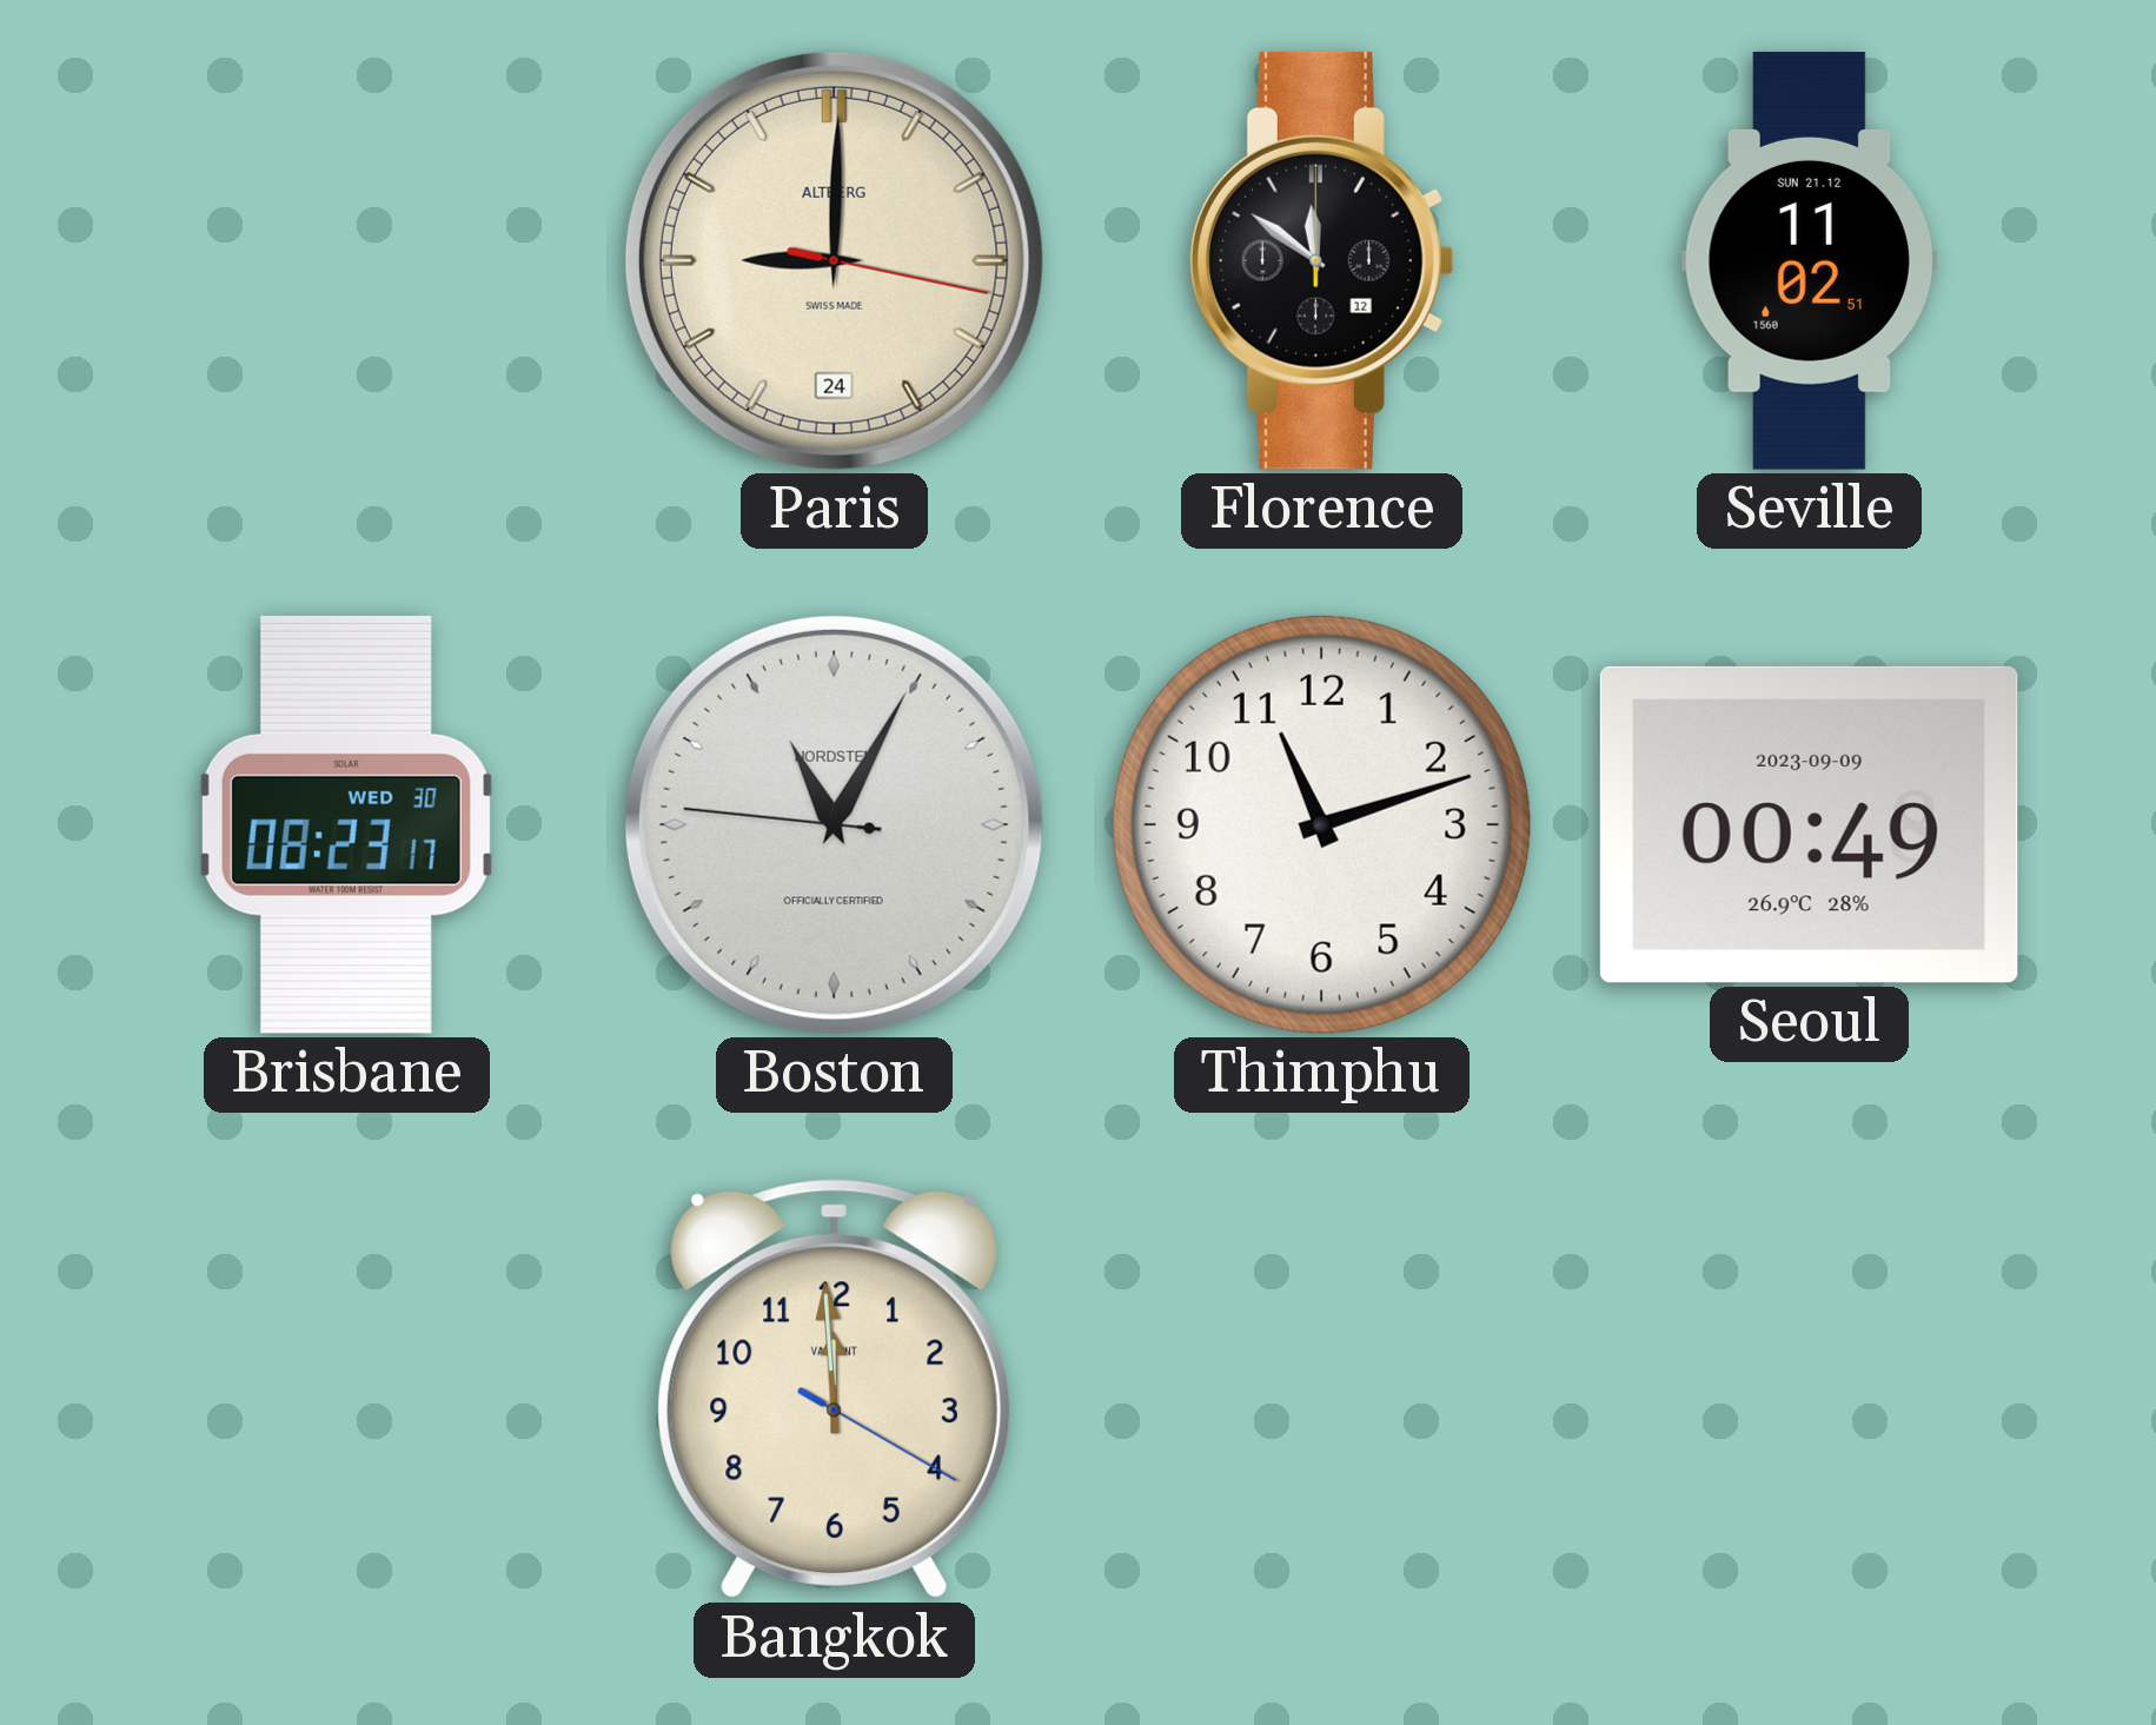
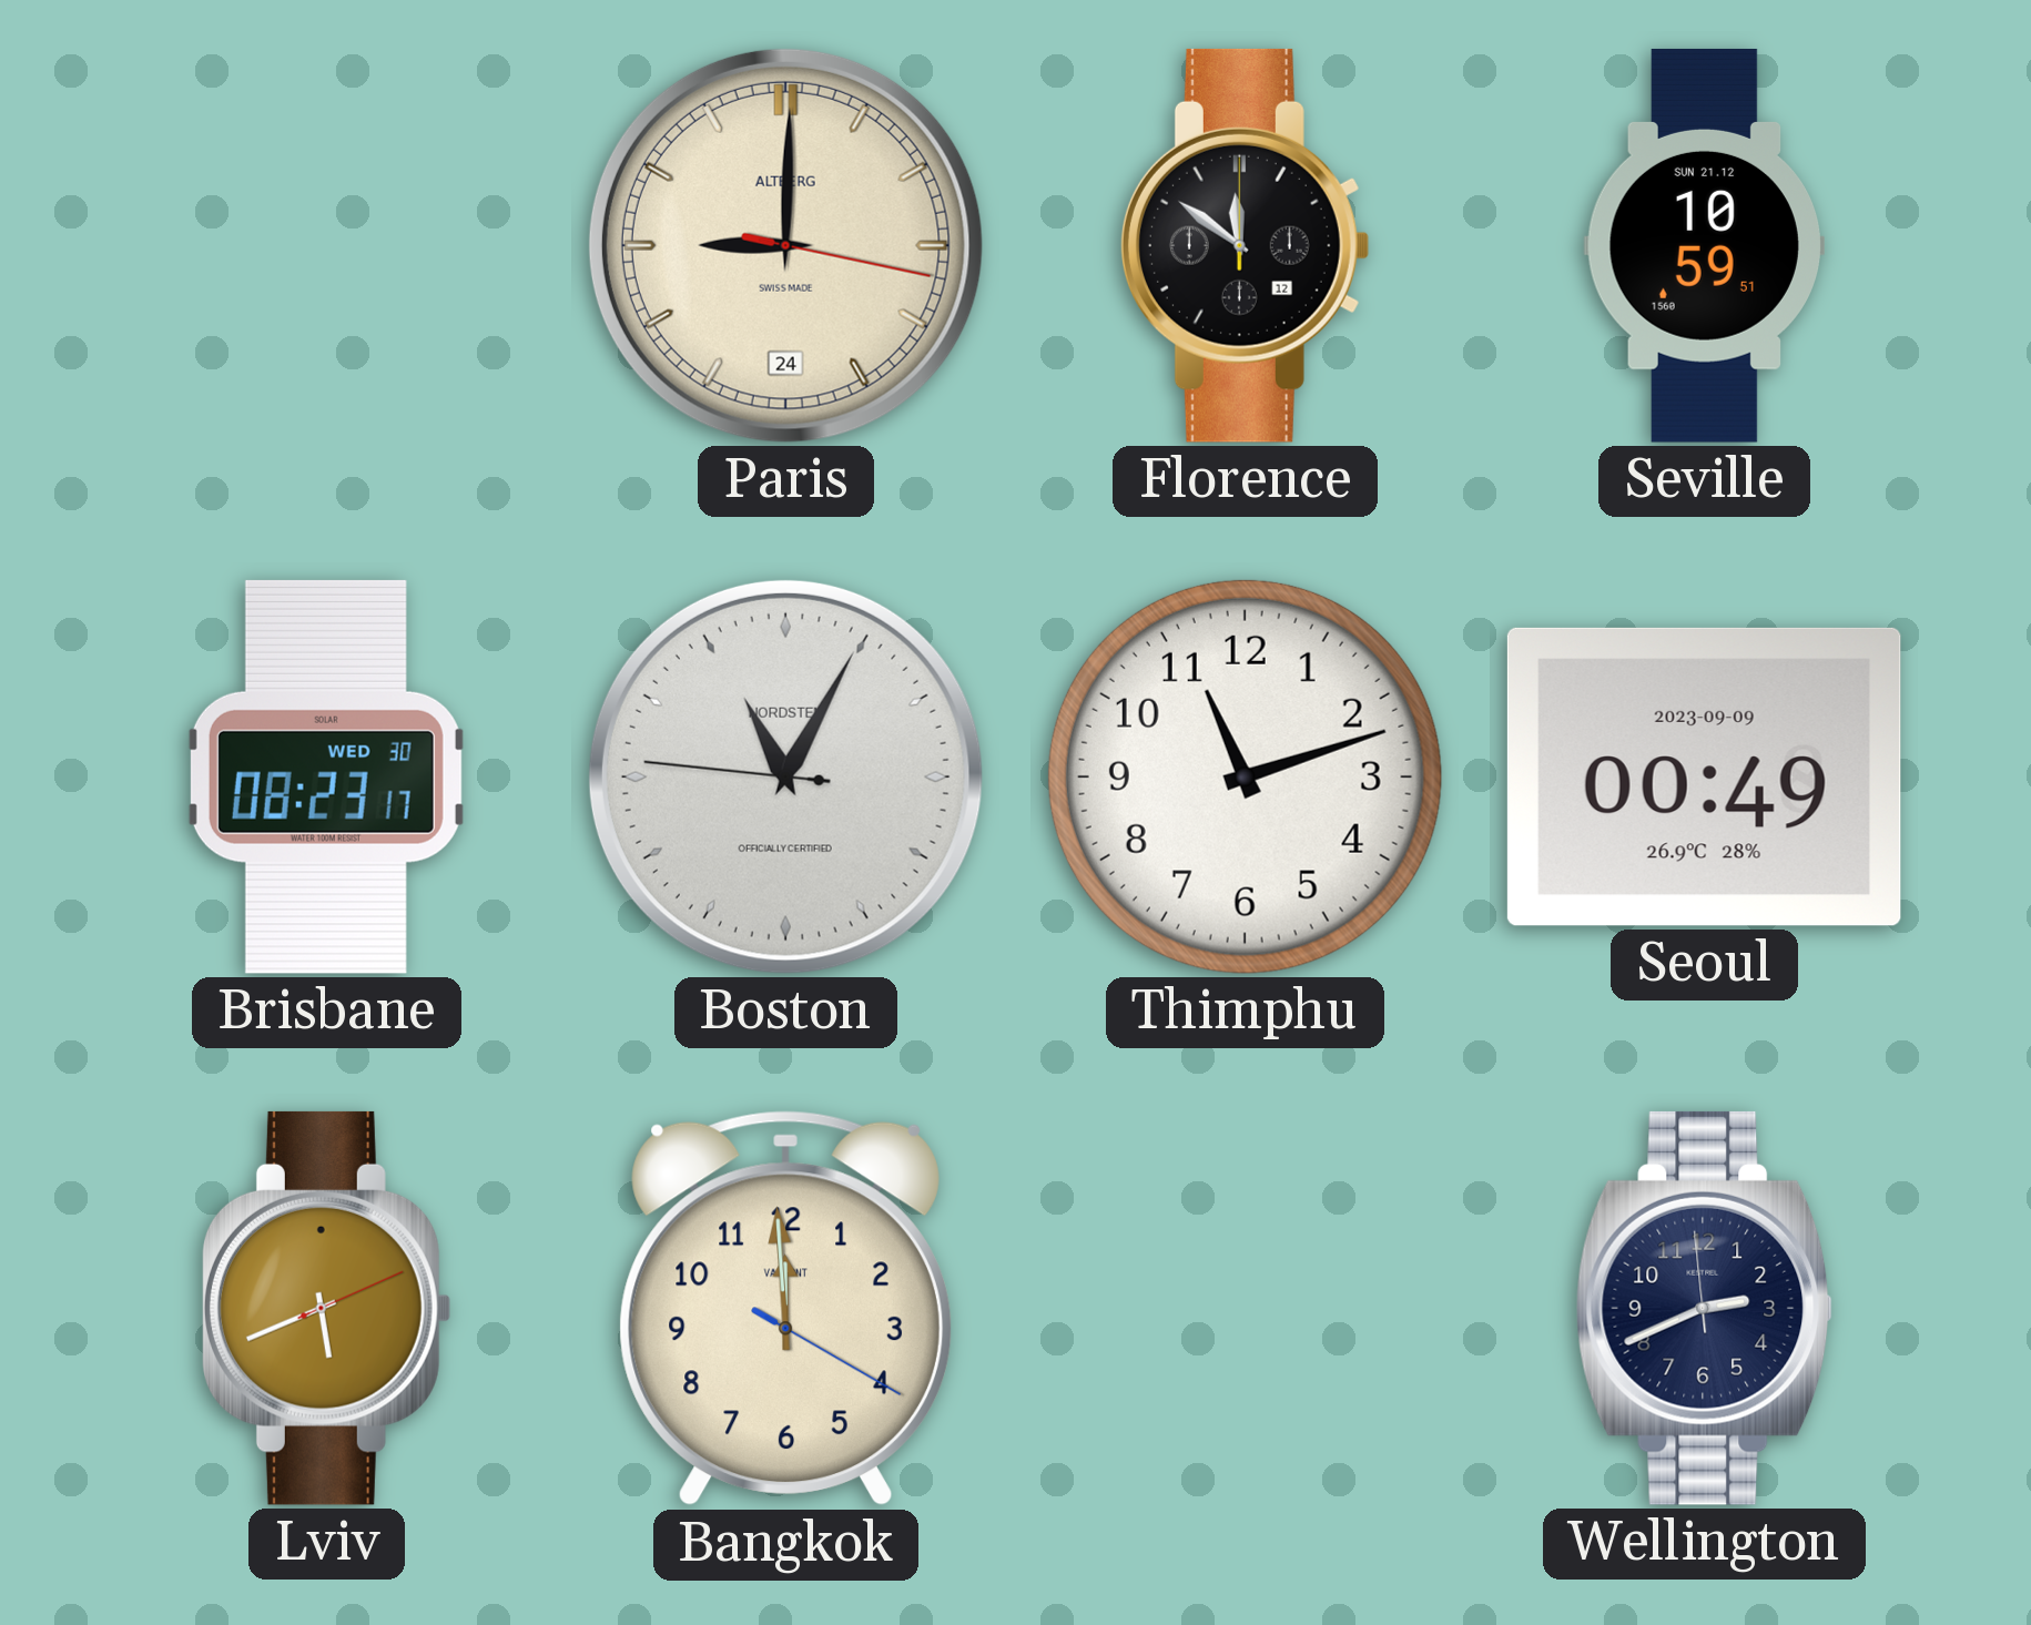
Seville: 11:02 -> 10:59
Lviv: none -> 5:41
Wellington: none -> 2:40
